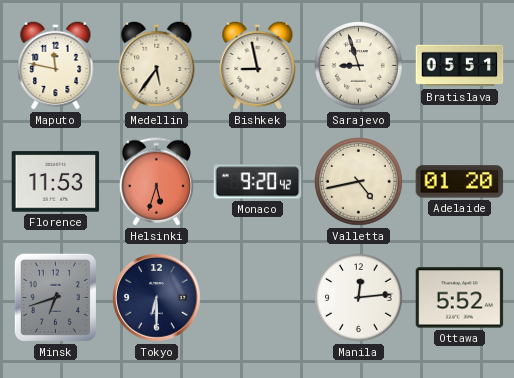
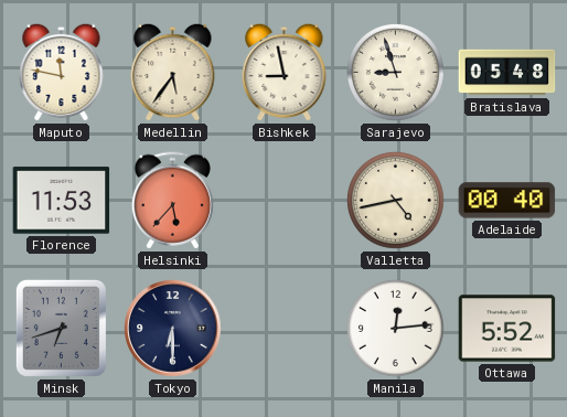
Bratislava: 05:51 -> 05:48
Helsinki: 5:33 -> 5:37
Monaco: 9:20 -> none
Adelaide: 01:20 -> 00:40
